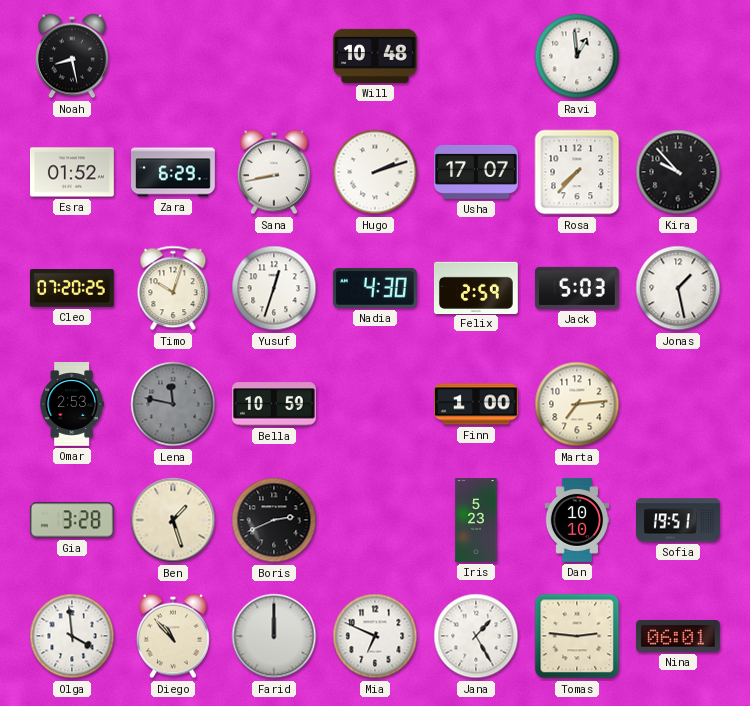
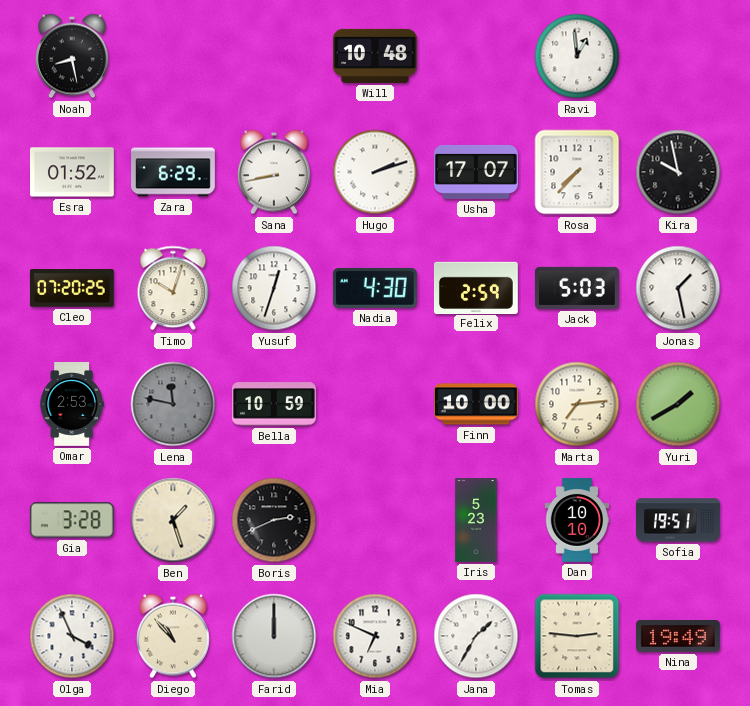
Kira: 9:53 -> 9:58
Finn: 1:00 -> 10:00
Yuri: none -> 1:40
Olga: 3:59 -> 3:56
Jana: 1:25 -> 1:35
Nina: 06:01 -> 19:49
